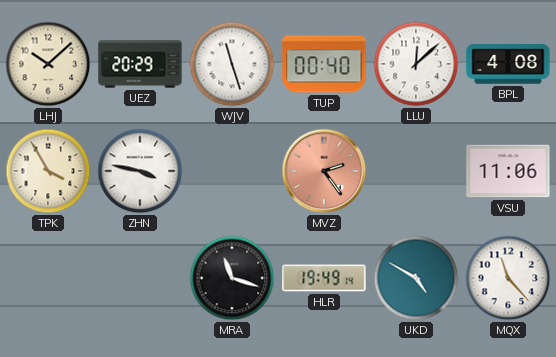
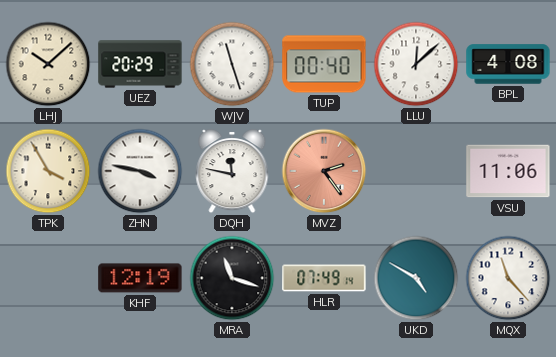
DQH: none -> 11:47
KHF: none -> 12:19
HLR: 19:49 -> 07:49
